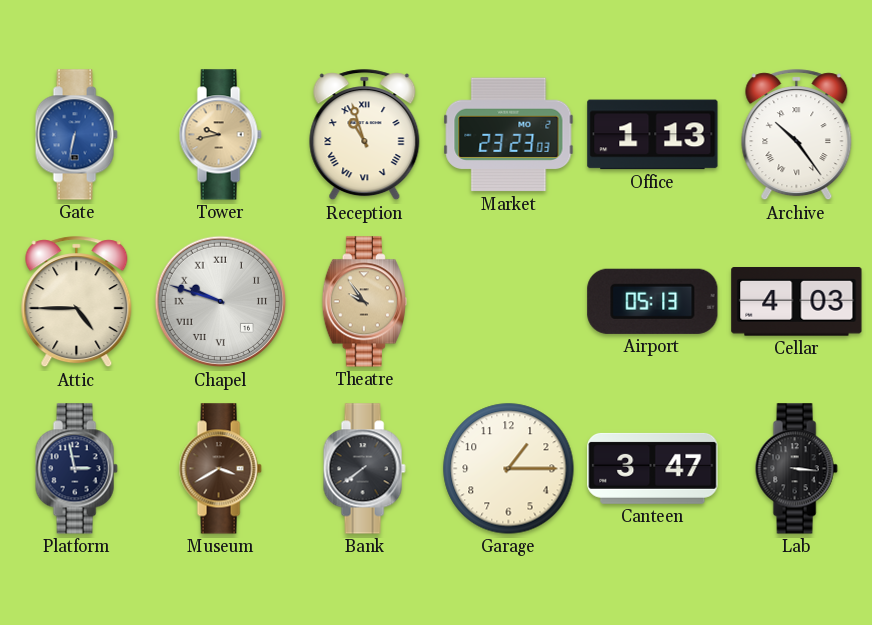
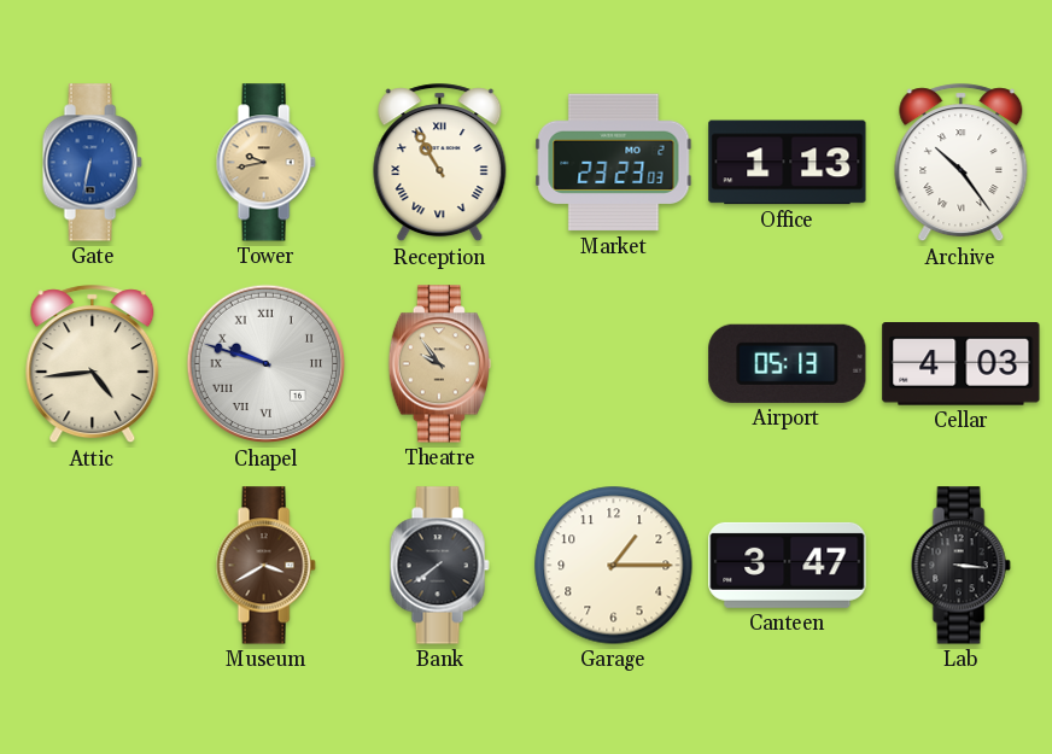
Reception: 10:57 -> 10:55
Attic: 4:45 -> 4:44
Platform: 2:58 -> none
